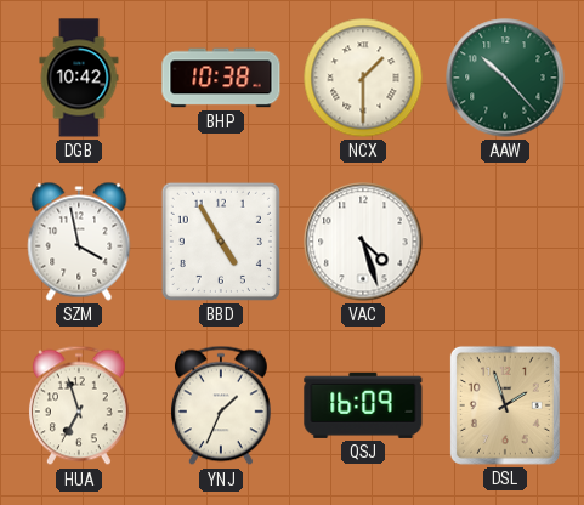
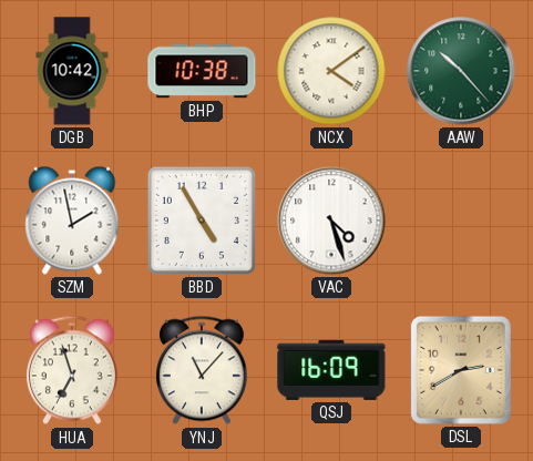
NCX: 1:30 -> 4:09
SZM: 3:58 -> 1:58
YNJ: 1:34 -> 11:07
DSL: 1:57 -> 2:40
